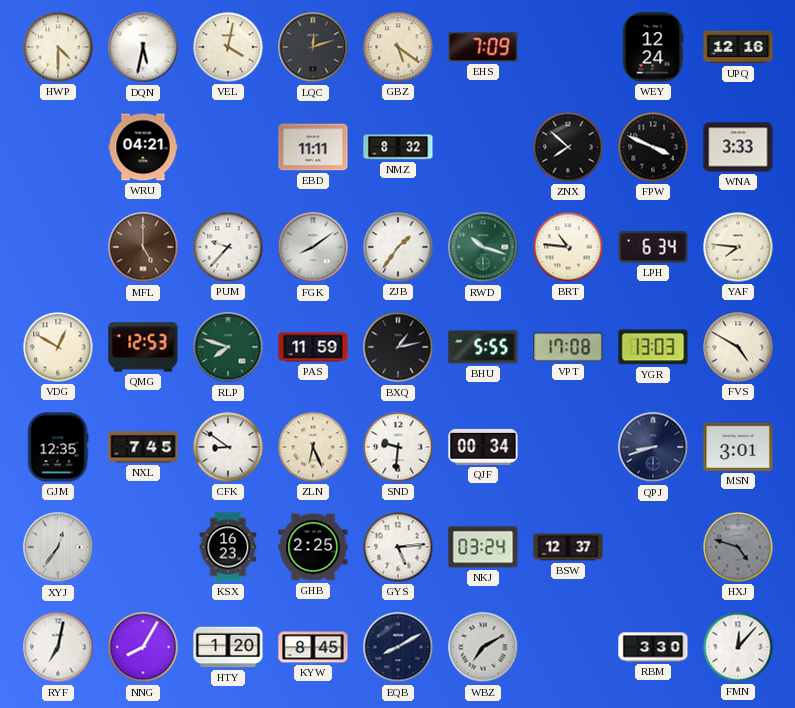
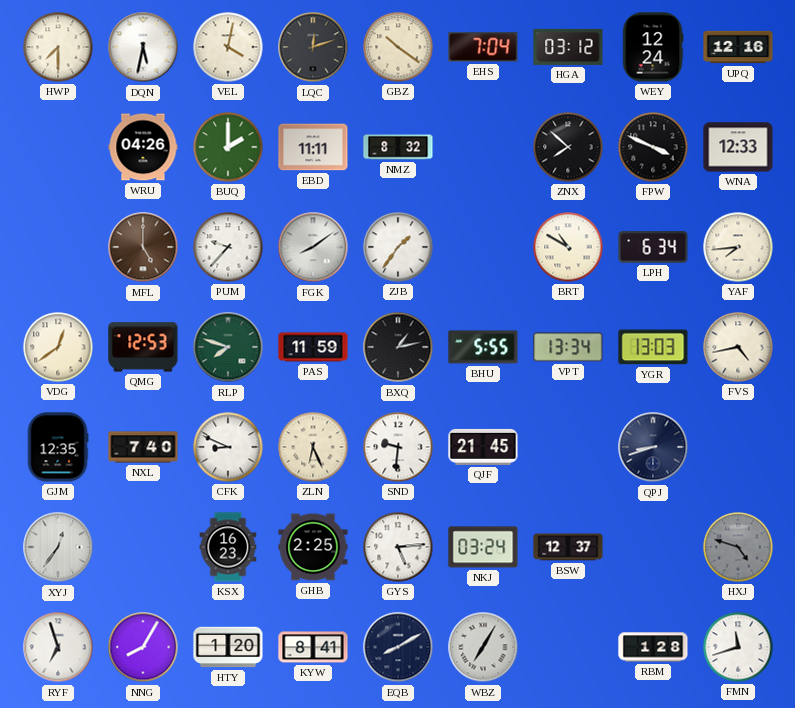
HWP: 4:30 -> 7:30
GBZ: 5:21 -> 10:21
EHS: 7:09 -> 7:04
HGA: none -> 03:12
WRU: 04:21 -> 04:26
BUQ: none -> 2:00
WNA: 3:33 -> 12:33
RWD: 10:18 -> none
BRT: 10:46 -> 10:50
YAF: 7:46 -> 7:44
VDG: 12:50 -> 12:39
VPT: 17:08 -> 13:34
FVS: 4:50 -> 4:43
NXL: 7:45 -> 7:40
CFK: 8:51 -> 8:49
QJF: 00:34 -> 21:45
MSN: 3:01 -> none
RYF: 7:02 -> 6:57
KYW: 8:45 -> 8:41
WBZ: 7:10 -> 7:05
RBM: 3:30 -> 1:28
FMN: 12:07 -> 11:42
